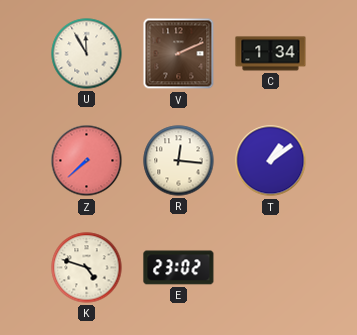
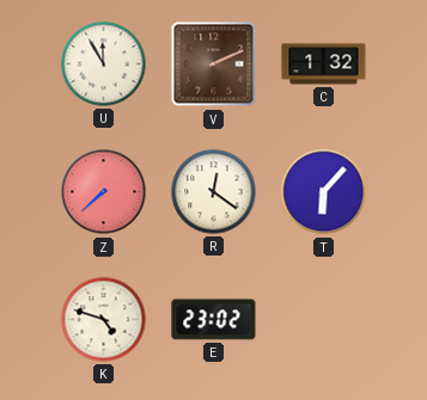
C: 1:34 -> 1:32
R: 12:16 -> 12:21
T: 1:09 -> 6:07
